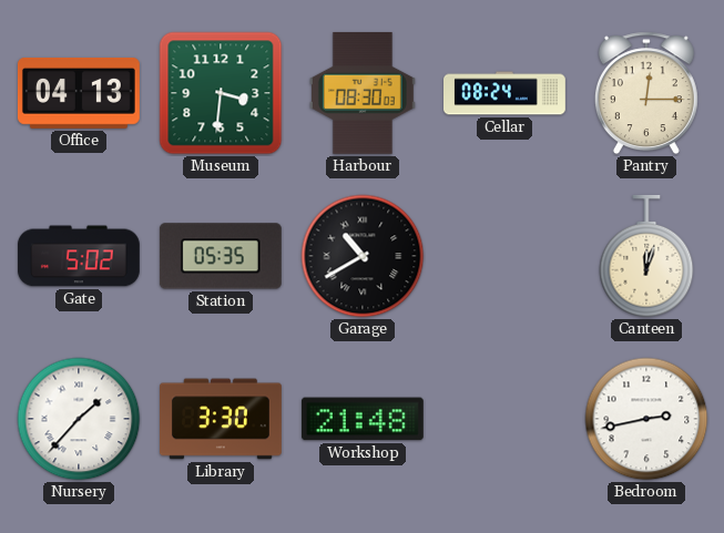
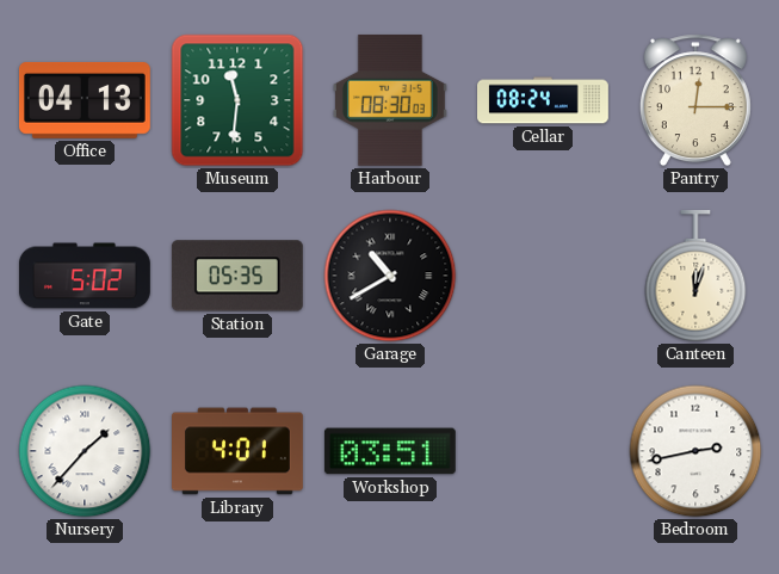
Museum: 3:31 -> 11:31
Library: 3:30 -> 4:01
Workshop: 21:48 -> 03:51
